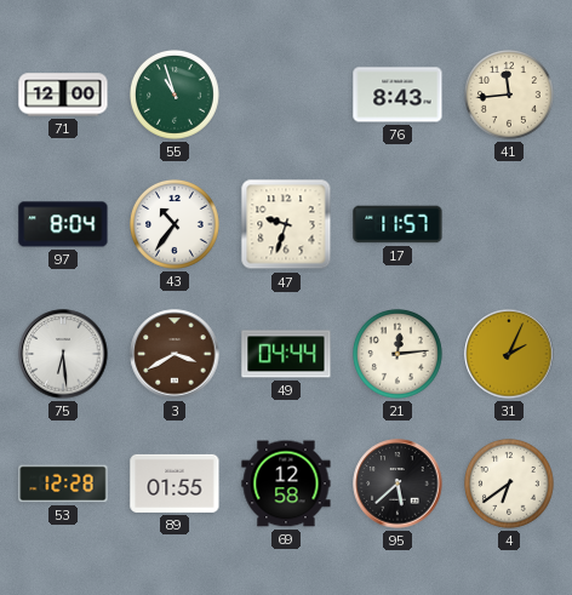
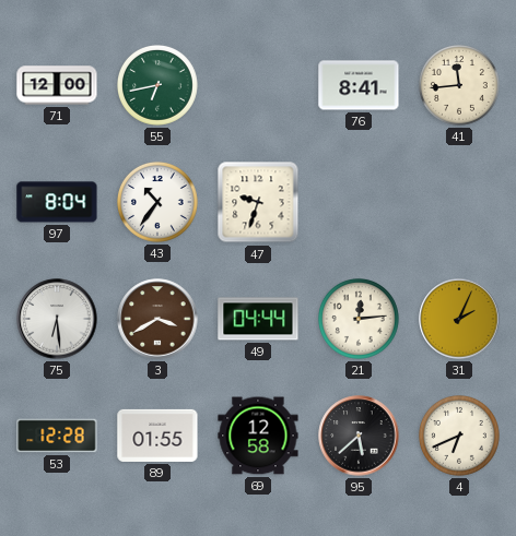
55: 10:57 -> 6:43
76: 8:43 -> 8:41
17: 11:57 -> none
4: 6:39 -> 6:41
